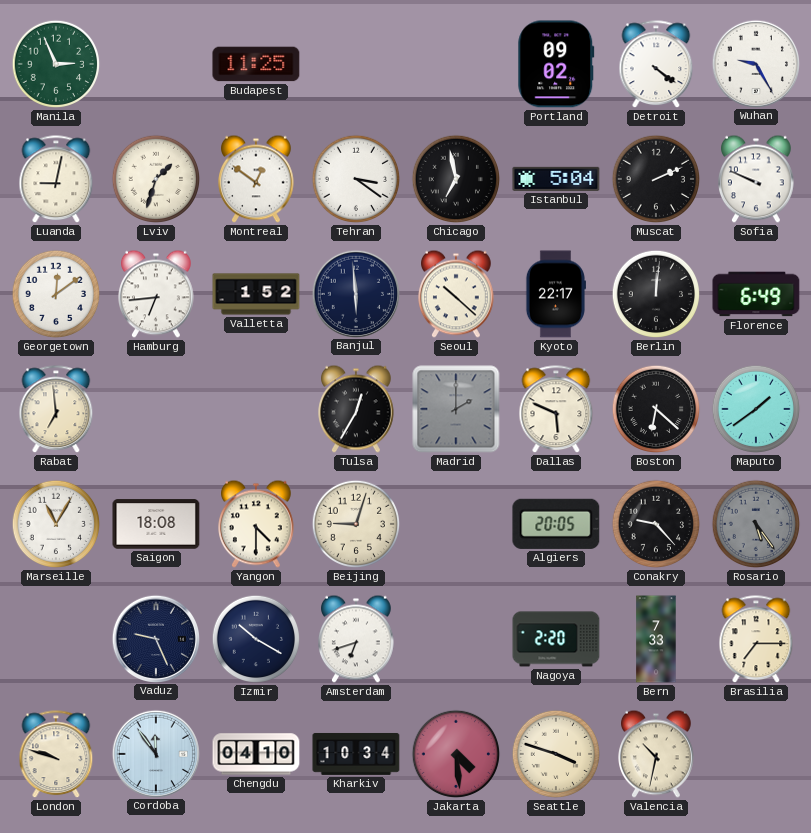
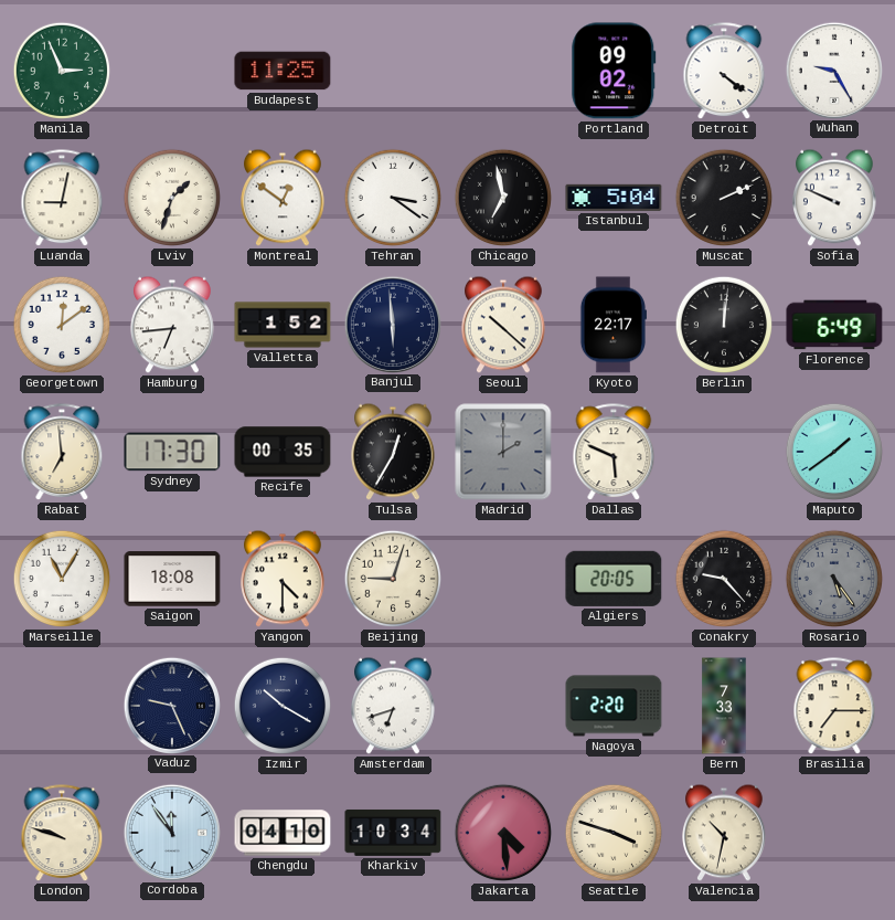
Sydney: none -> 17:30
Recife: none -> 00:35
Boston: 6:22 -> none
